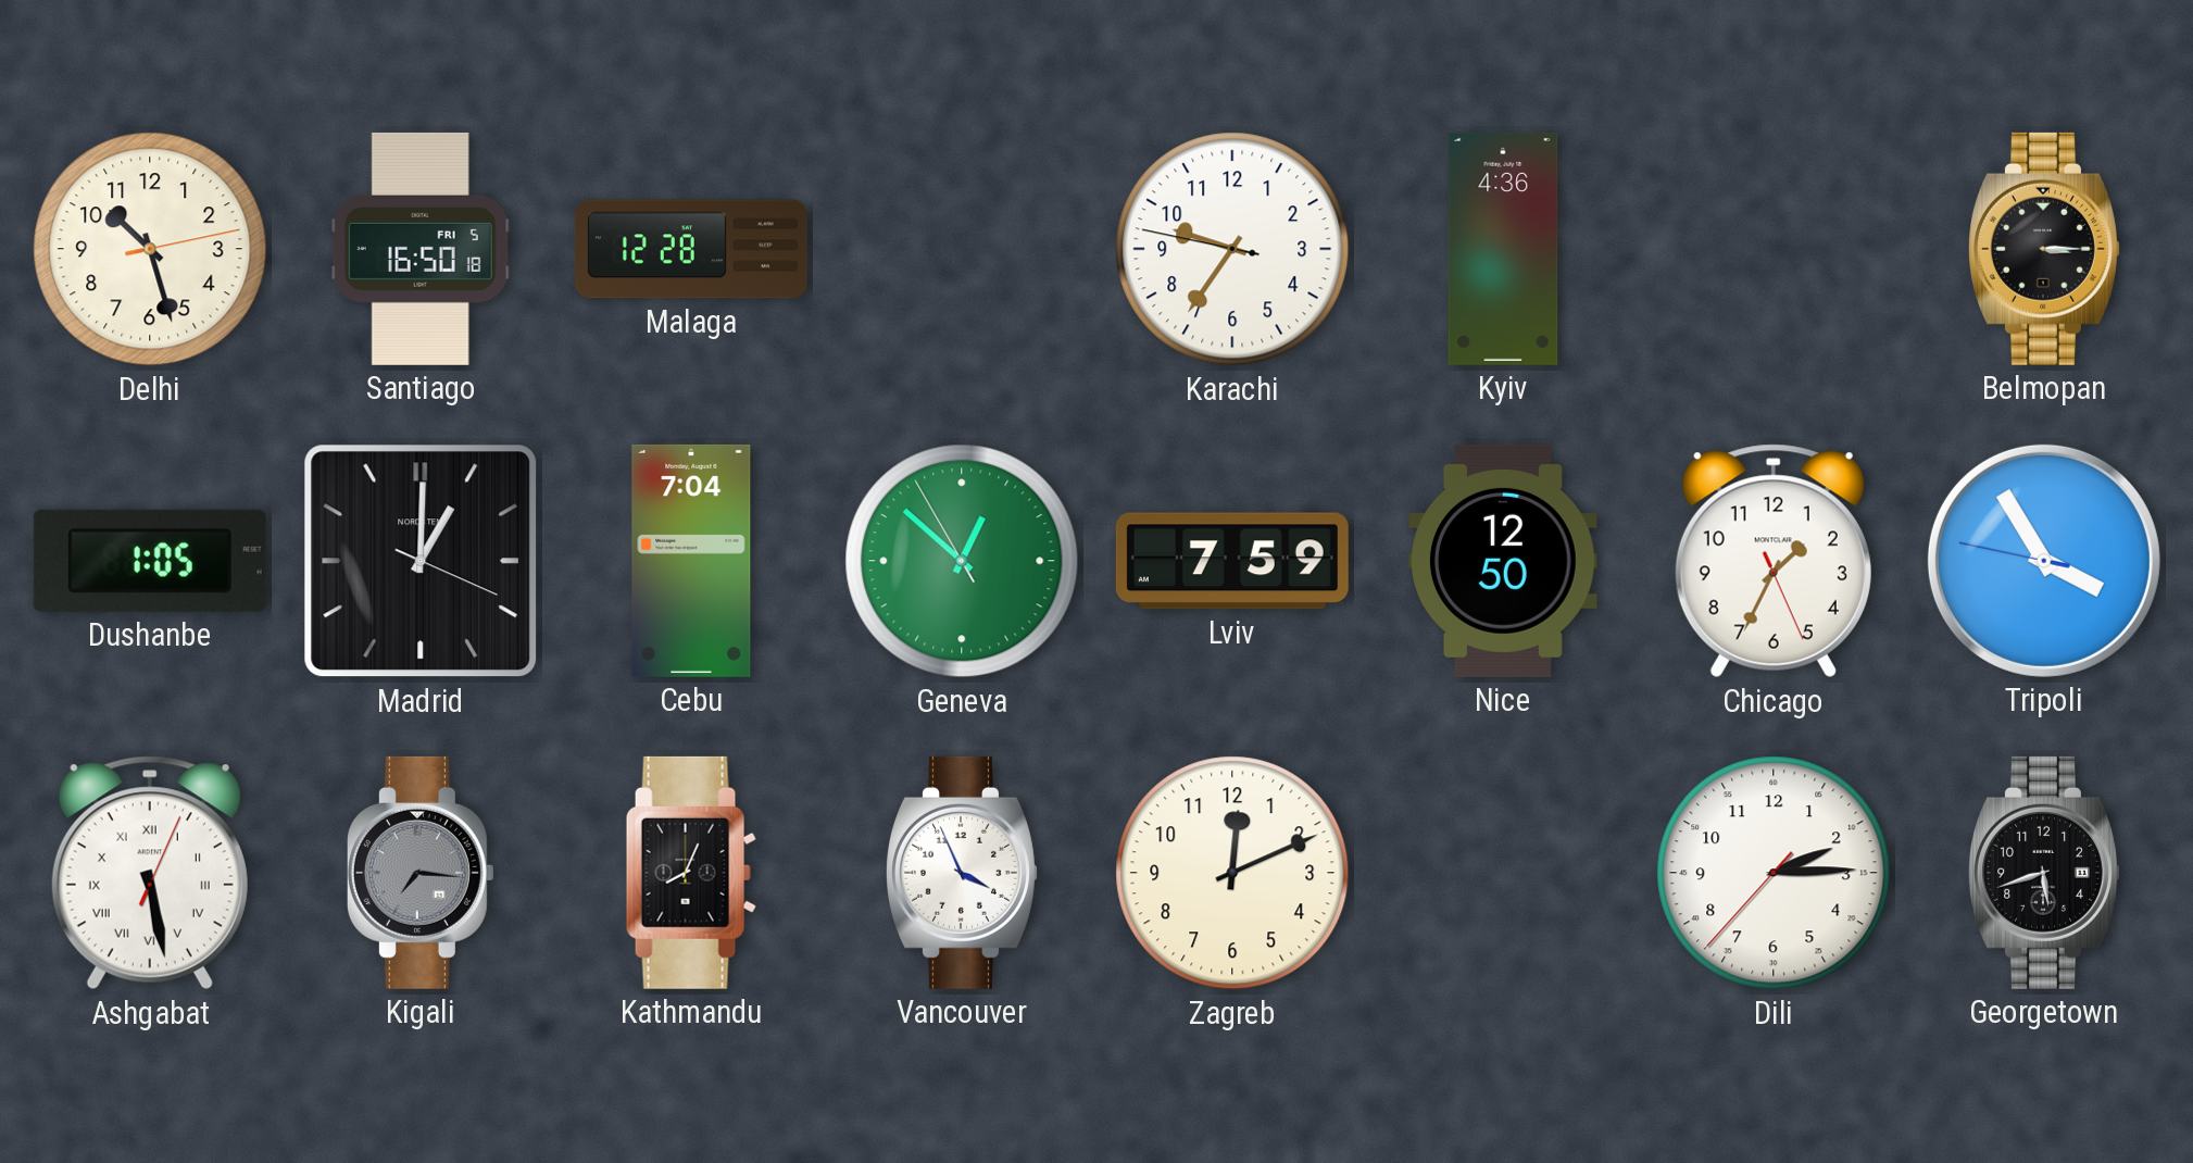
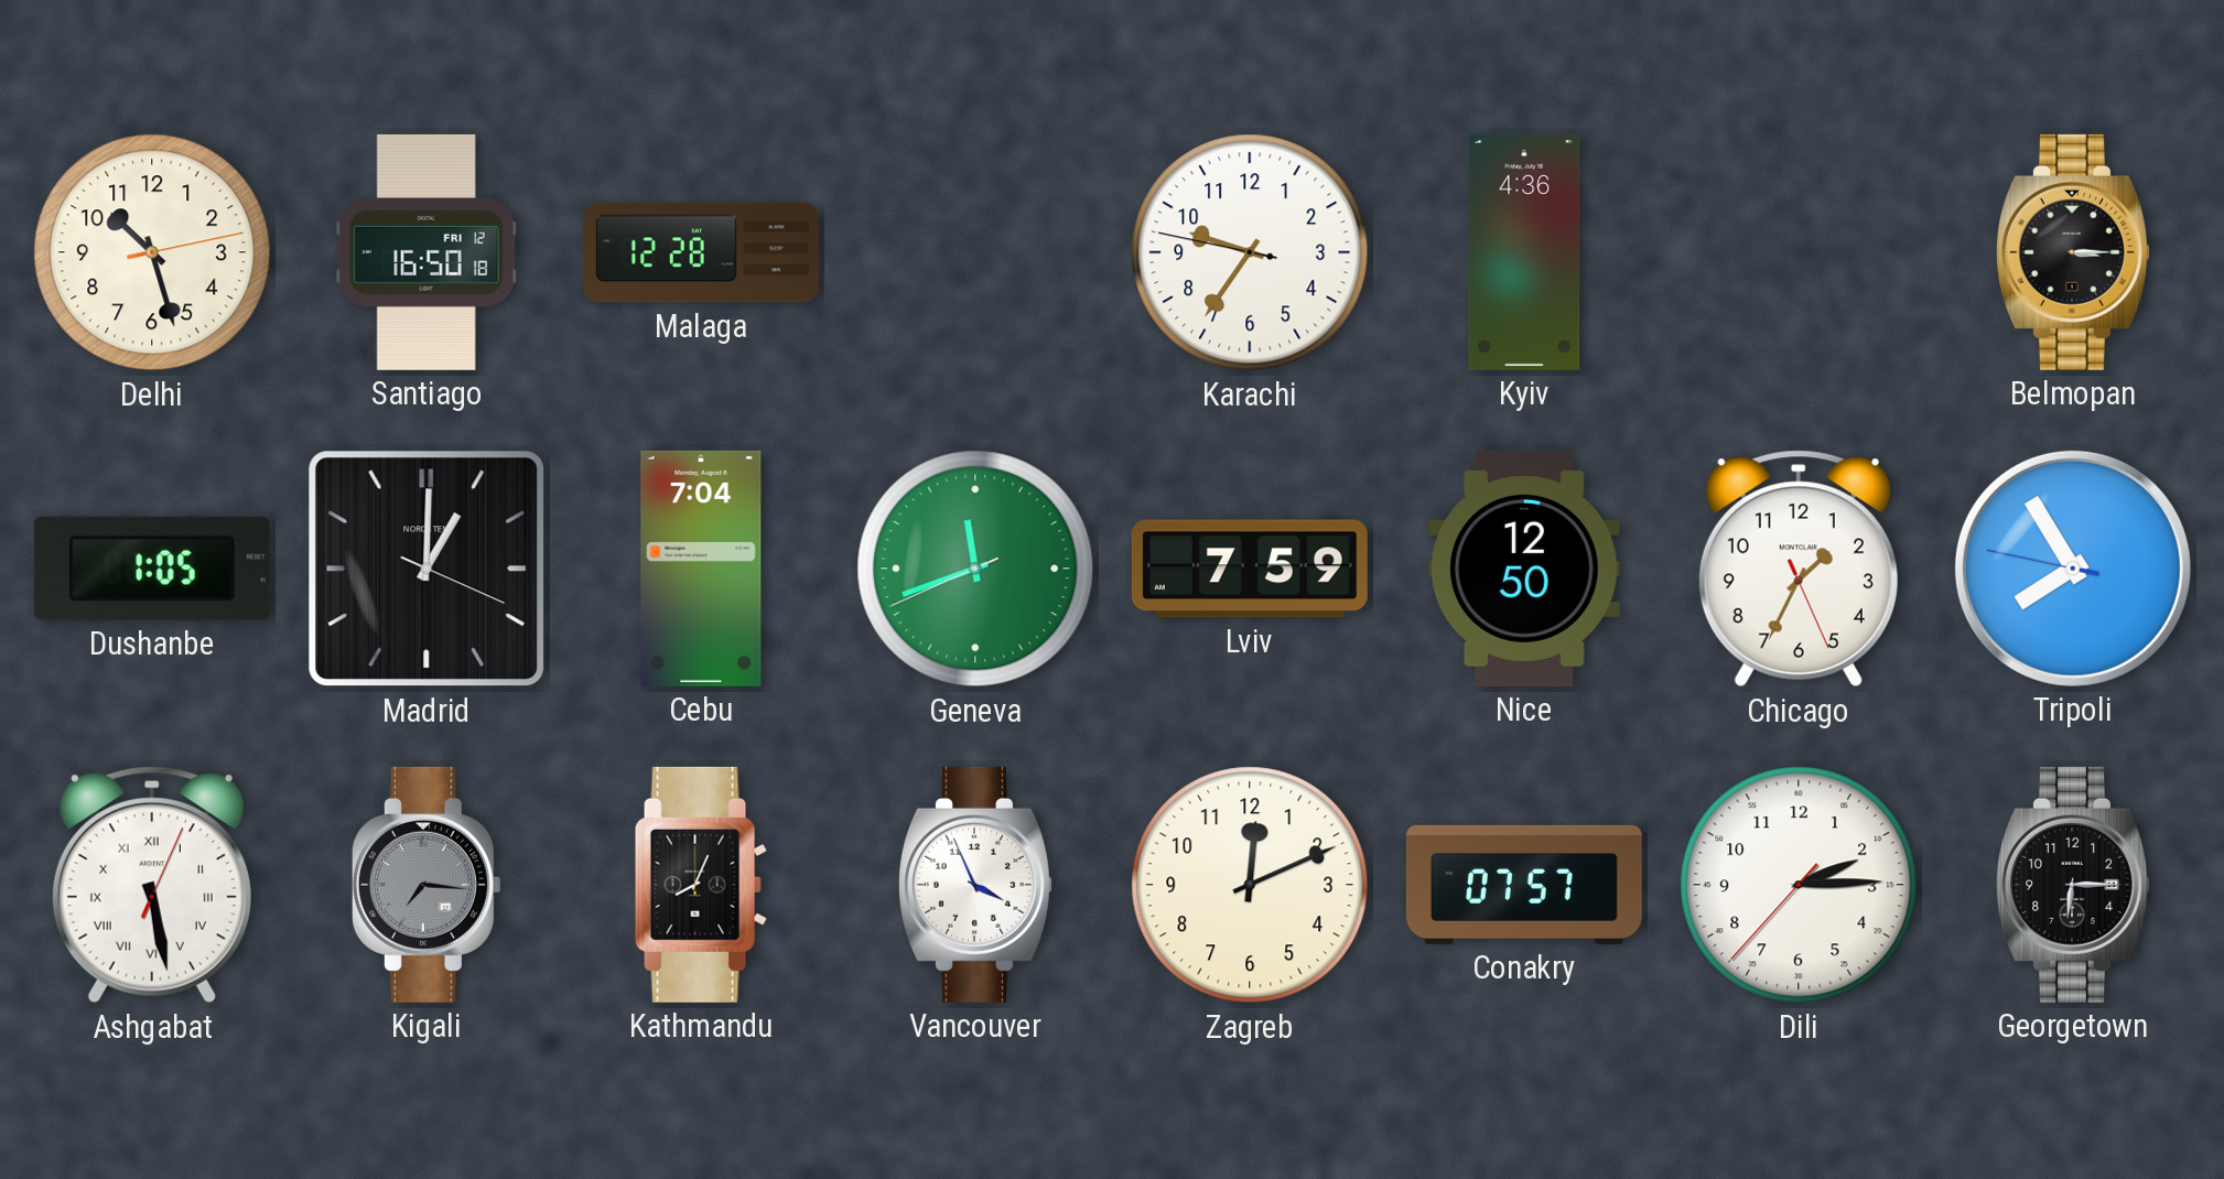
Santiago date: FRI 5 -> FRI 12
Geneva: 12:51 -> 11:41
Tripoli: 3:54 -> 7:54
Conakry: none -> 07:57
Georgetown: 5:42 -> 6:15
